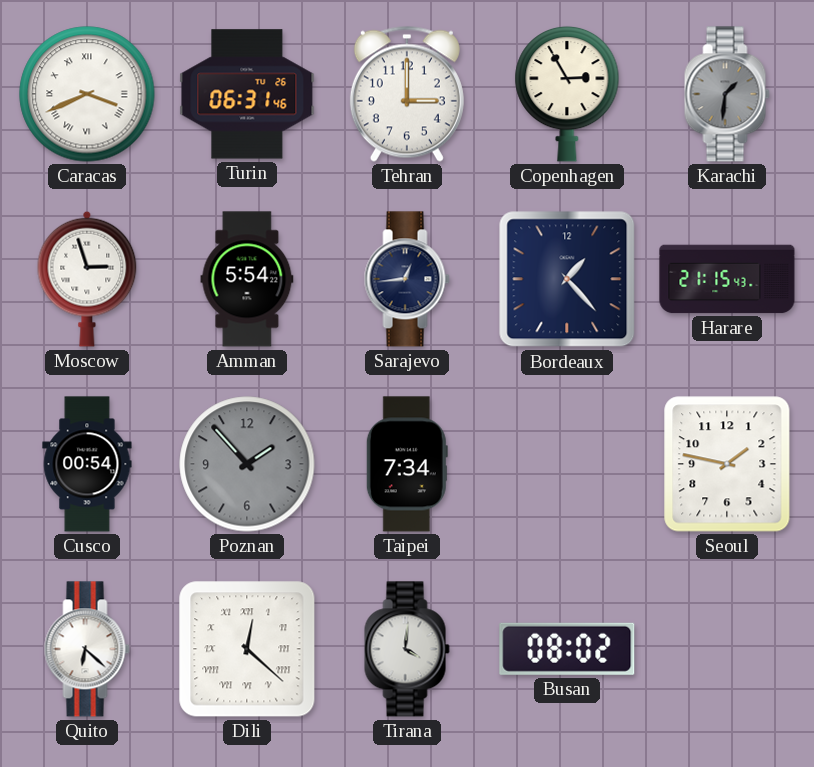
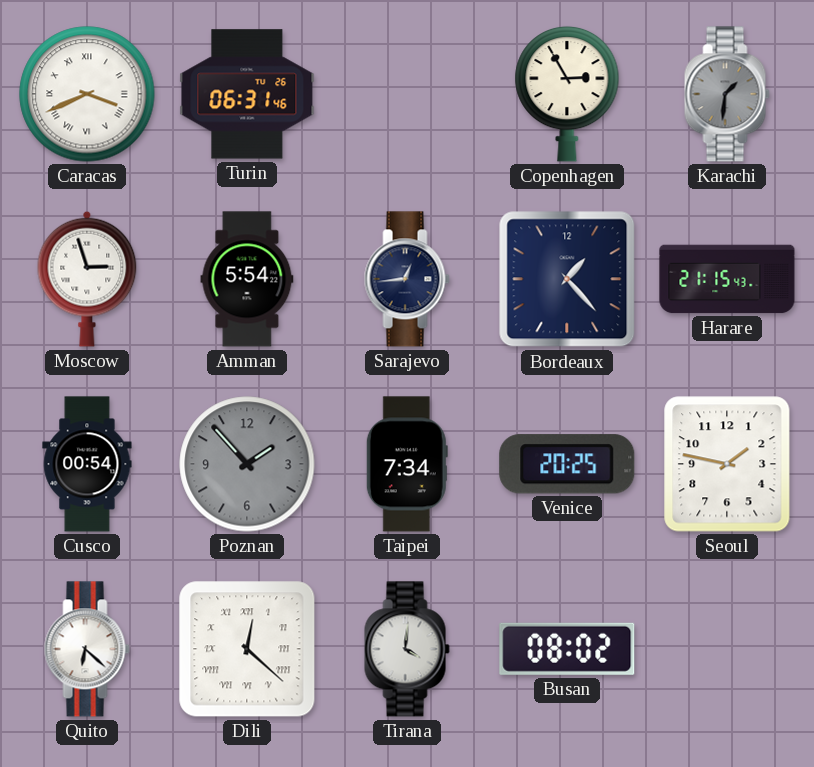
Tehran: 3:00 -> none
Venice: none -> 20:25
